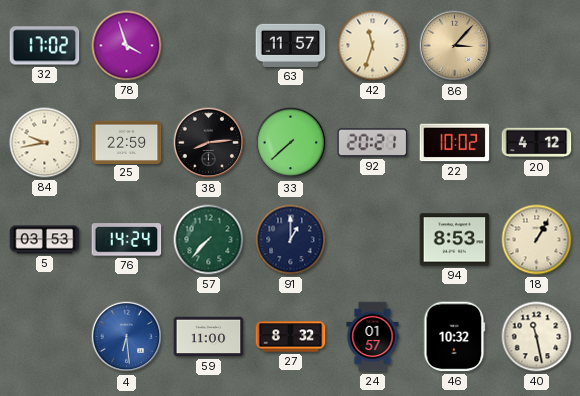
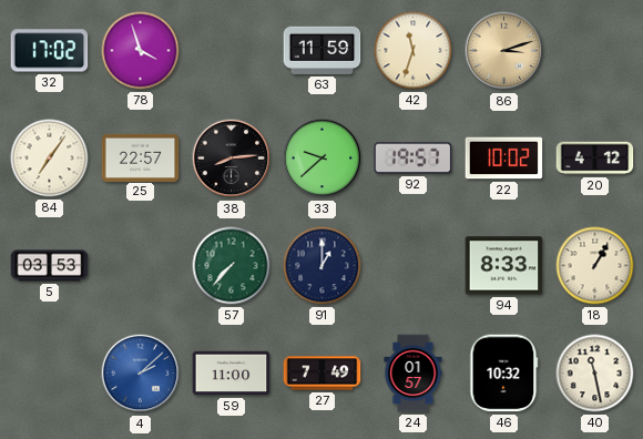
63: 11:57 -> 11:59
86: 3:07 -> 3:12
84: 9:43 -> 7:06
25: 22:59 -> 22:57
33: 7:38 -> 9:38
92: 20:21 -> 19:57
76: 14:24 -> none
94: 8:53 -> 8:33
4: 6:29 -> 2:08
27: 8:32 -> 7:49
